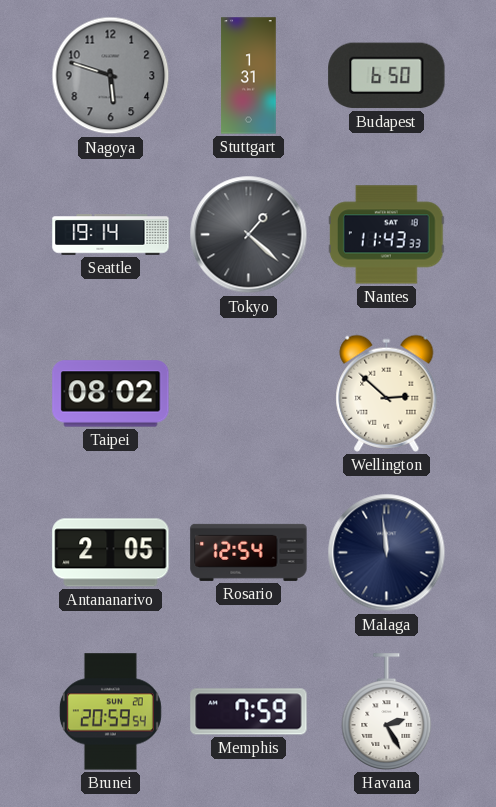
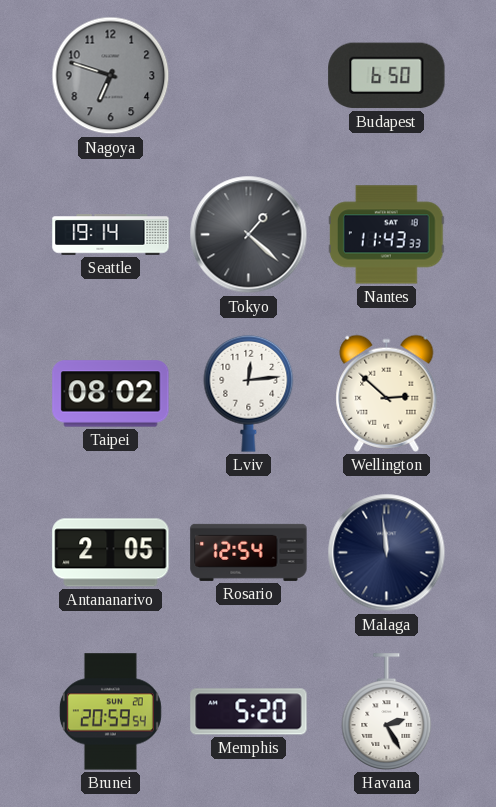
Nagoya: 5:48 -> 6:48
Stuttgart: 1:31 -> none
Lviv: none -> 12:14
Memphis: 7:59 -> 5:20
